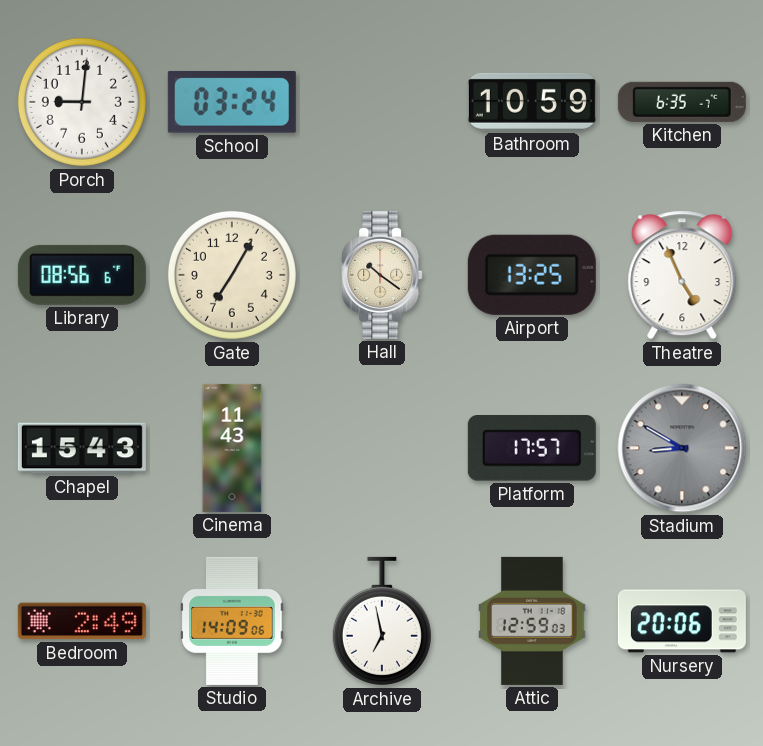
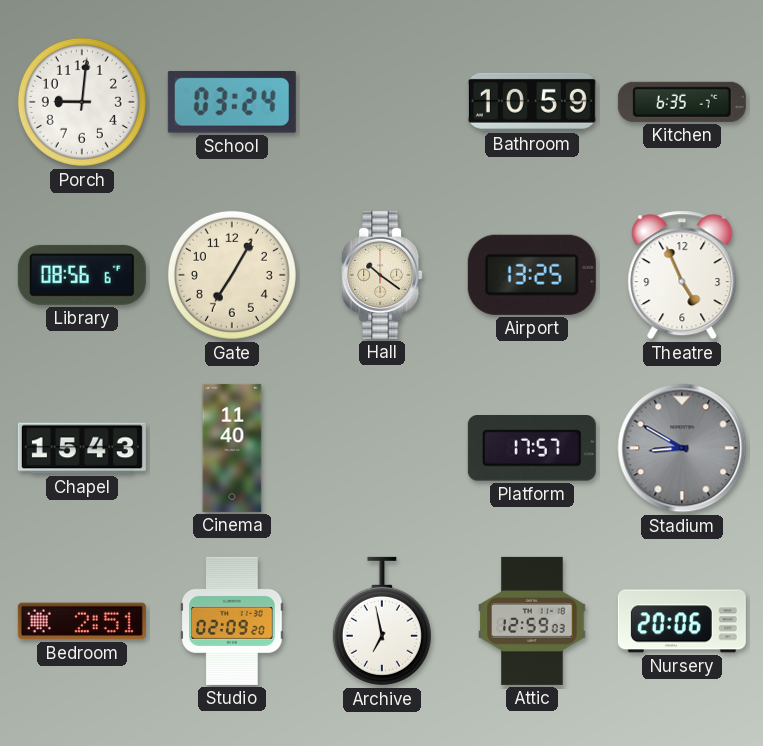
Cinema: 11:43 -> 11:40
Bedroom: 2:49 -> 2:51
Studio: 14:09 -> 02:09
